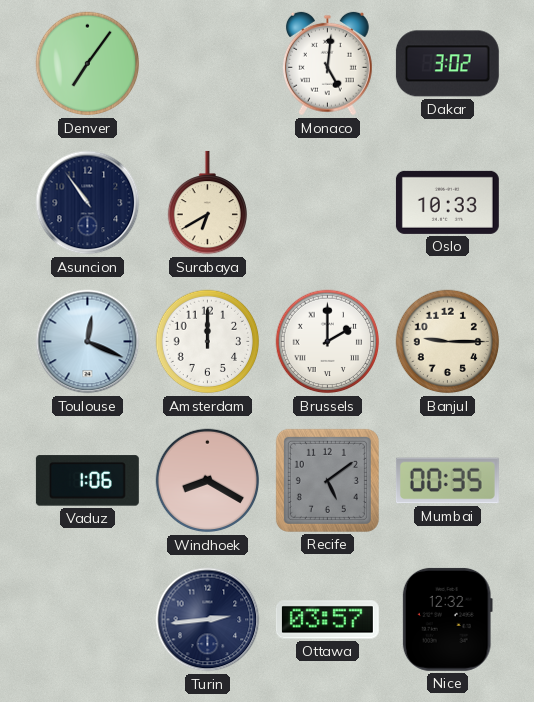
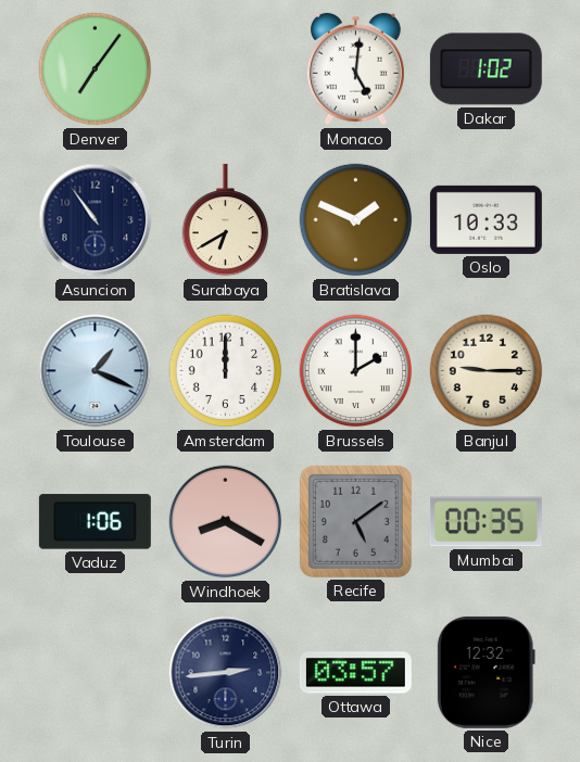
Dakar: 3:02 -> 1:02
Bratislava: none -> 1:49
Toulouse: 12:19 -> 1:19
